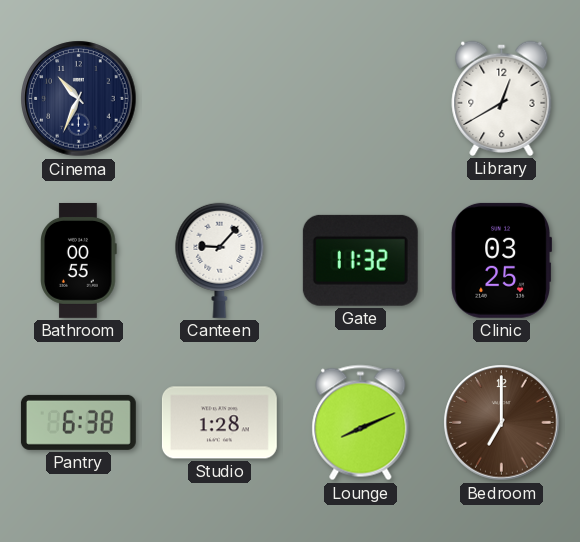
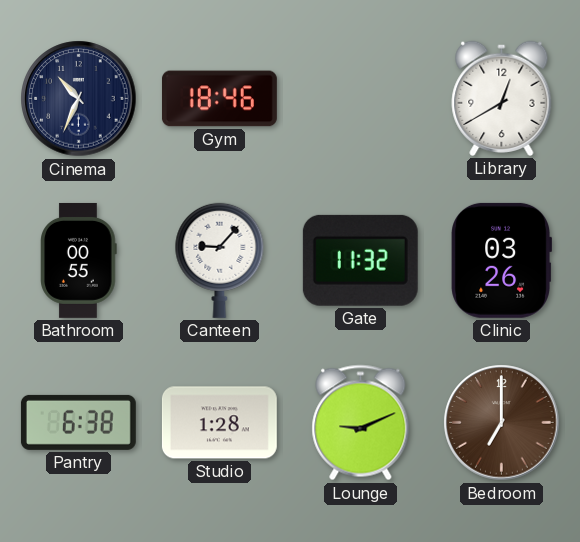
Gym: none -> 18:46
Clinic: 03:25 -> 03:26
Lounge: 8:11 -> 9:11
